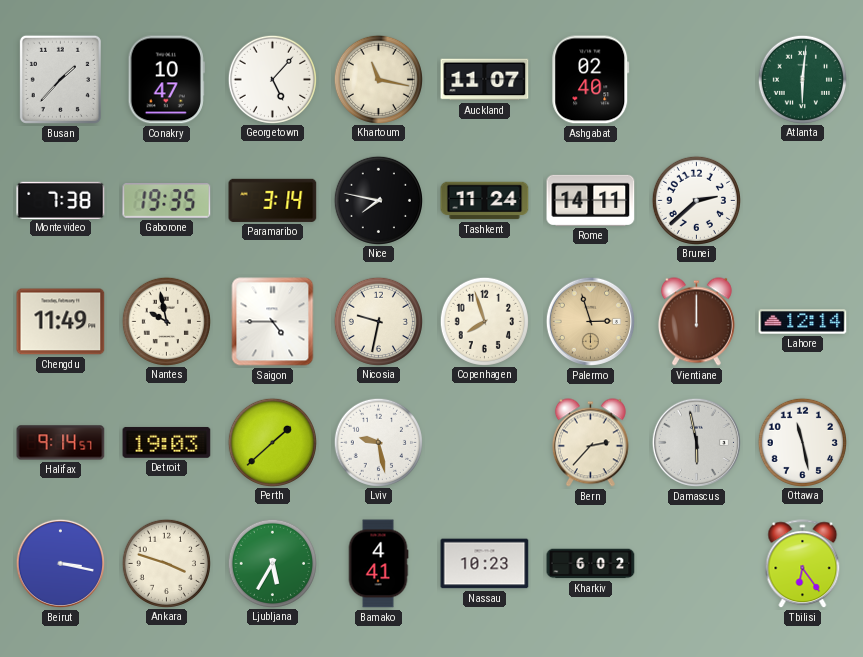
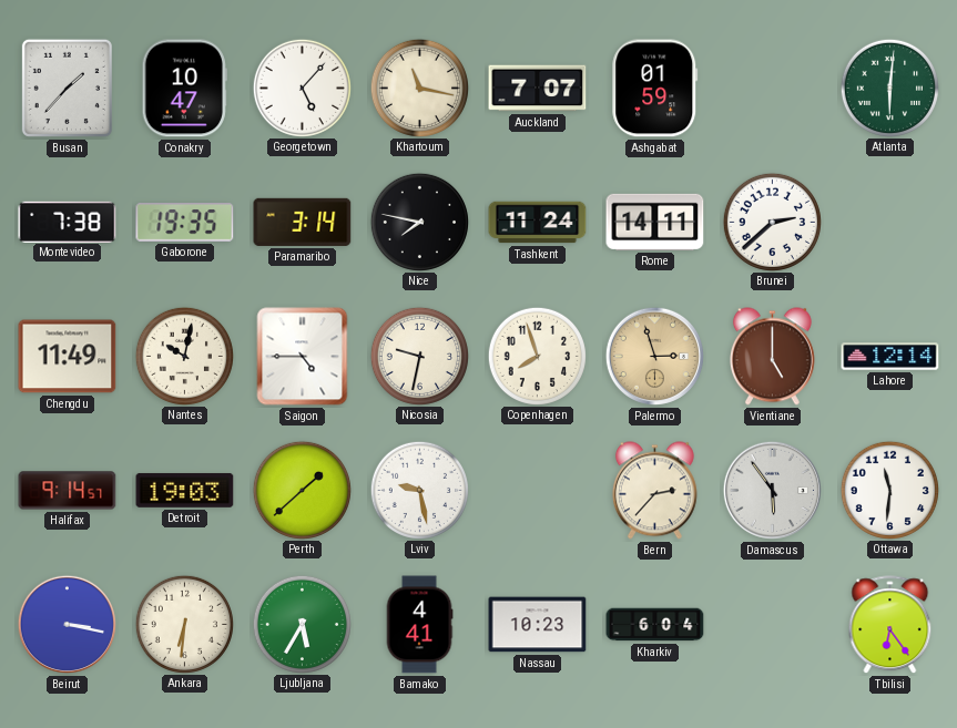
Auckland: 11:07 -> 7:07
Ashgabat: 02:40 -> 01:59
Nantes: 9:58 -> 10:02
Vientiane: 12:00 -> 5:00
Damascus: 5:58 -> 5:54
Ottawa: 11:28 -> 11:31
Ankara: 3:48 -> 6:31
Kharkiv: 6:02 -> 6:04
